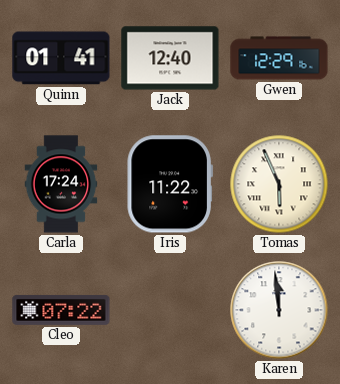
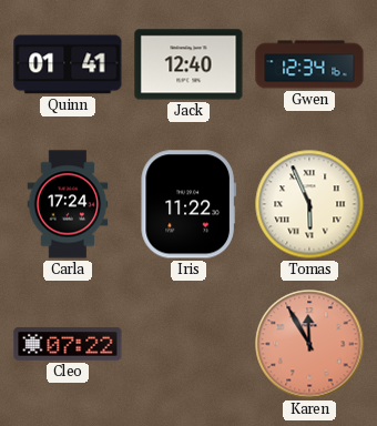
Gwen: 12:29 -> 12:34
Karen: 11:59 -> 11:55
Karen dial: white -> salmon
